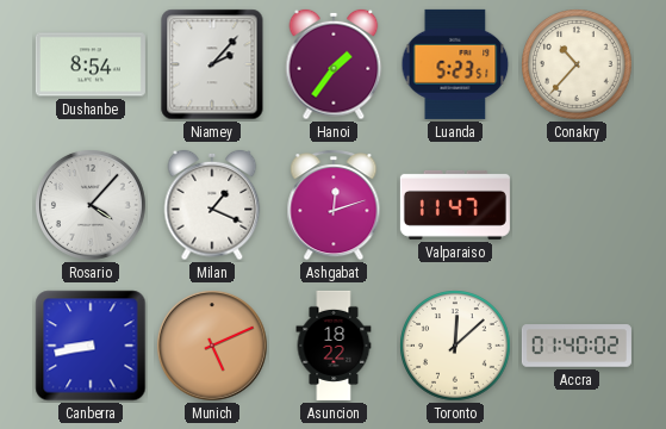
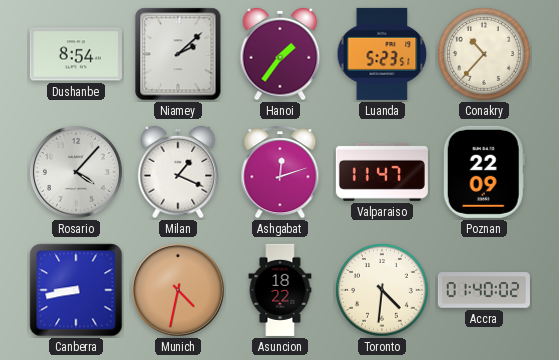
Niamey: 2:07 -> 2:08
Poznan: none -> 22:09
Munich: 5:11 -> 4:32
Toronto: 12:08 -> 4:31
